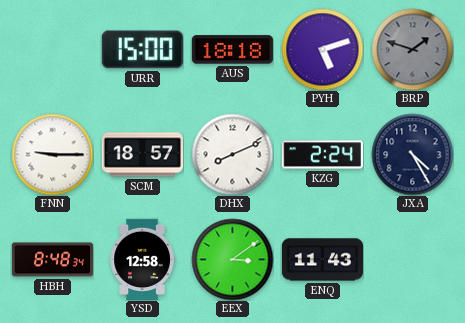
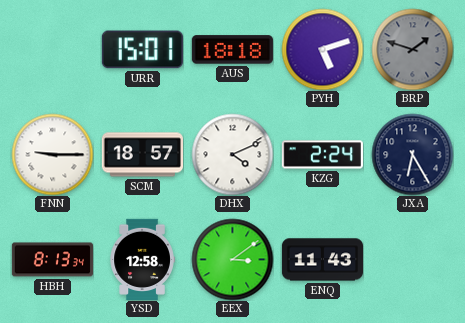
URR: 15:00 -> 15:01
DHX: 8:11 -> 4:11
JXA: 4:25 -> 6:25
HBH: 8:48 -> 8:13
